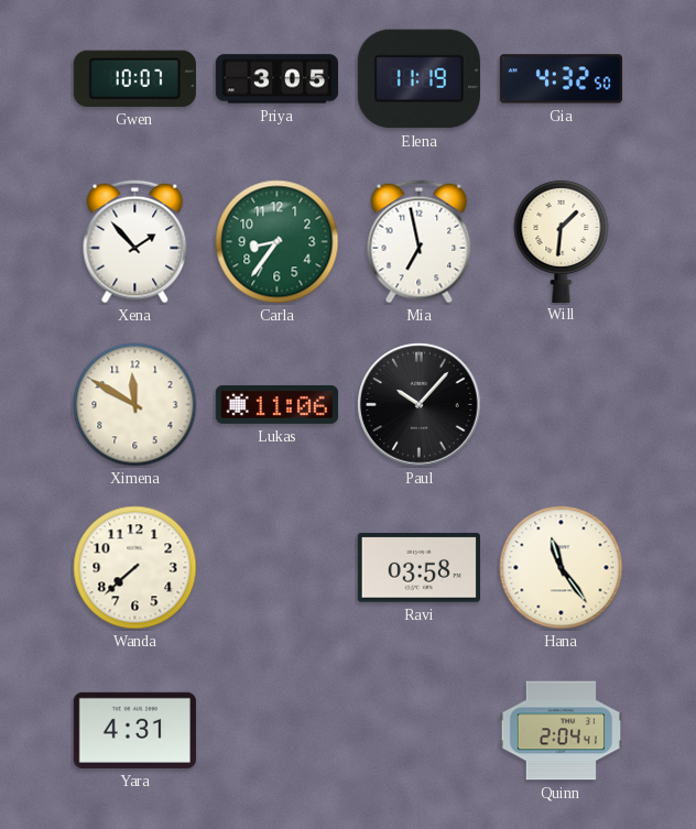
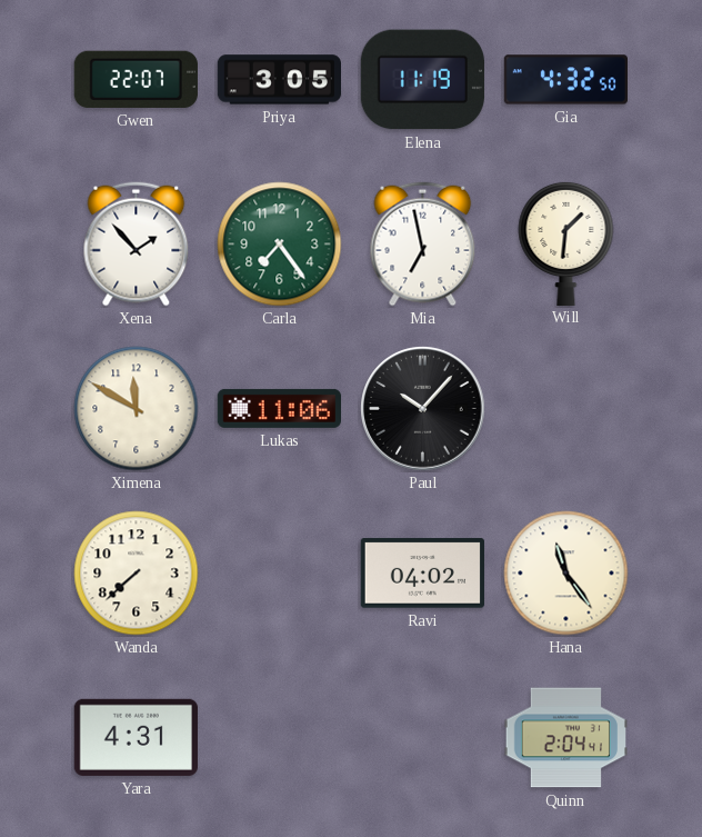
Gwen: 10:07 -> 22:07
Carla: 8:36 -> 7:24
Ravi: 03:58 -> 04:02
